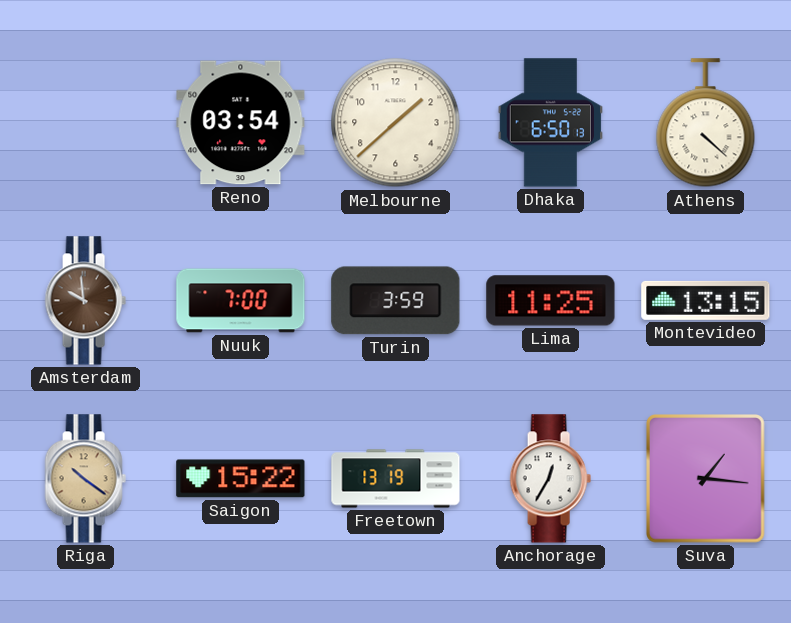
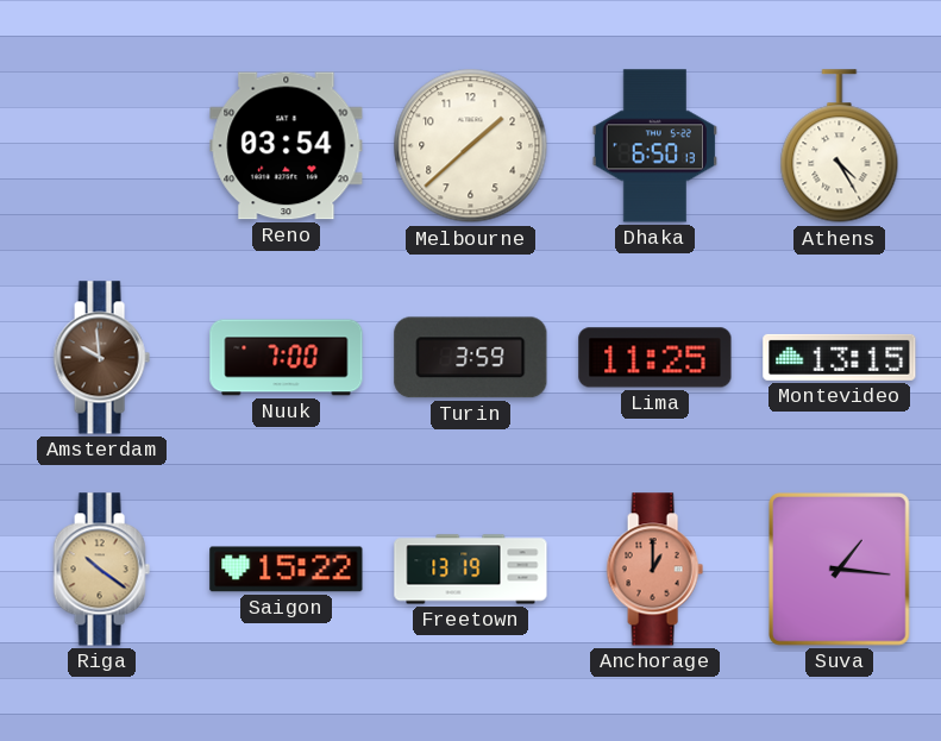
Athens: 4:22 -> 4:25
Anchorage: 12:35 -> 1:00
Anchorage dial: white -> salmon
